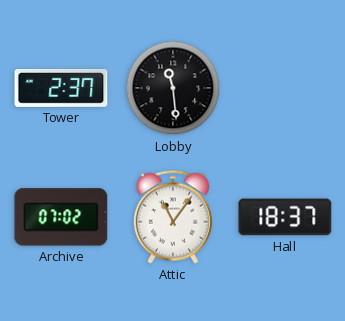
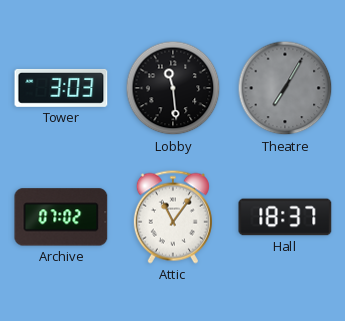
Tower: 2:37 -> 3:03
Theatre: none -> 7:05
